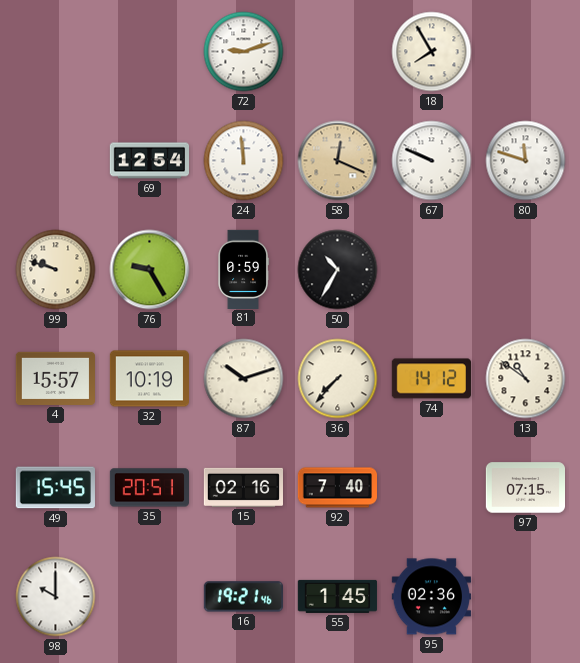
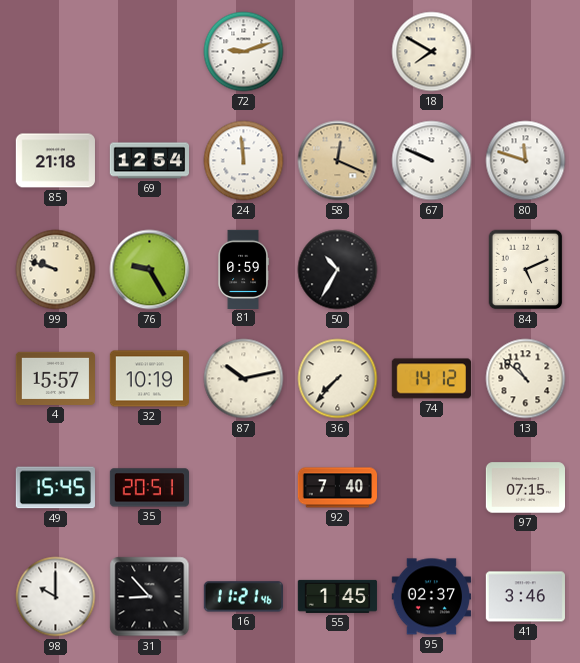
18: 7:55 -> 7:50
85: none -> 21:18
84: none -> 5:11
87: 10:12 -> 10:13
13: 10:51 -> 10:52
15: 02:16 -> none
31: none -> 8:53
16: 19:21 -> 11:21
95: 02:36 -> 02:37
41: none -> 3:46
